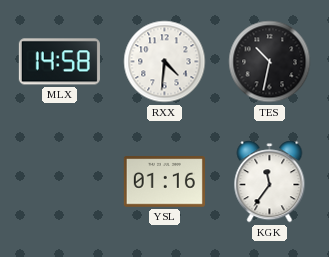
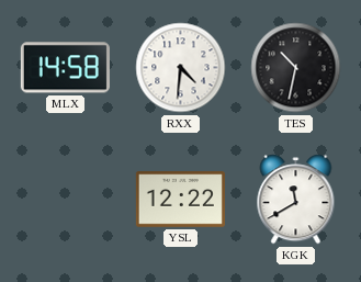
YSL: 01:16 -> 12:22
KGK: 11:36 -> 11:40
